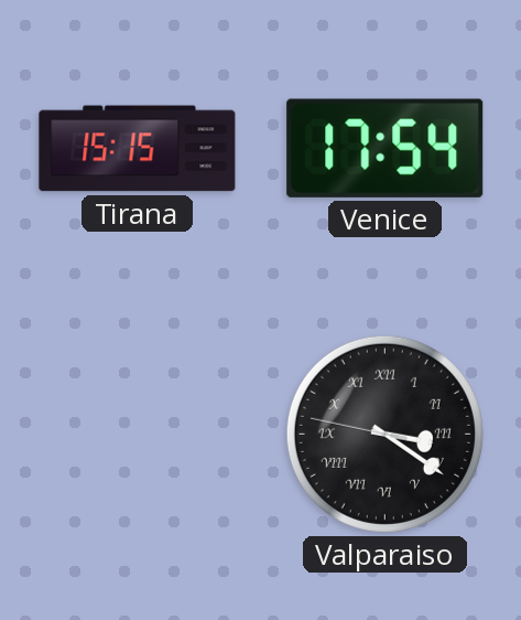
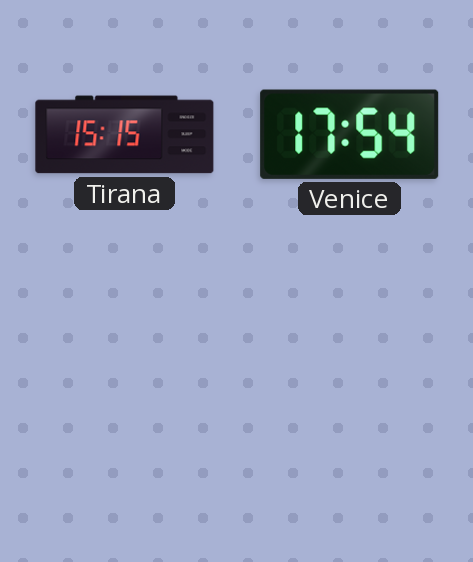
Valparaiso: 3:20 -> none
